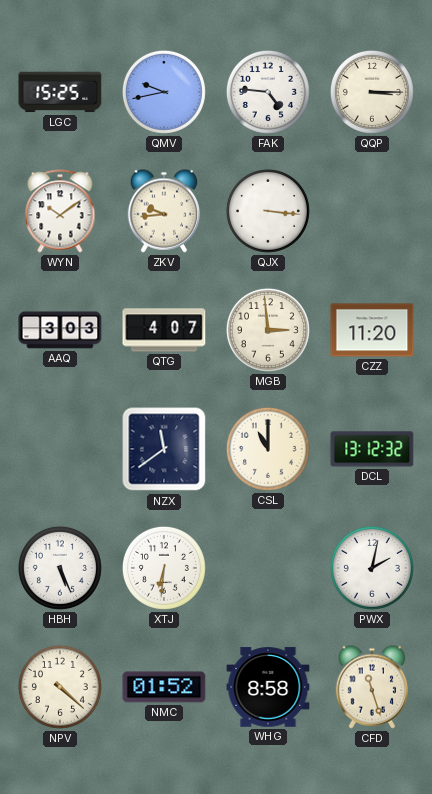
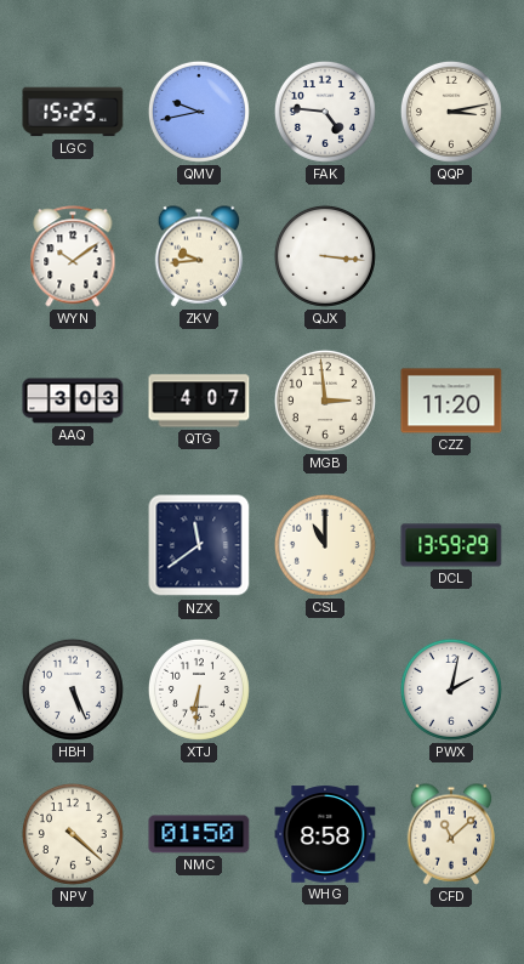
QQP: 3:15 -> 3:13
DCL: 13:12 -> 13:59
NMC: 01:52 -> 01:50
CFD: 11:27 -> 11:08
